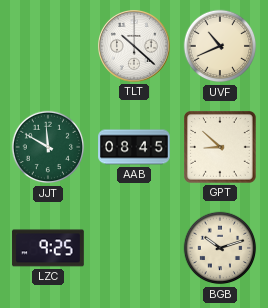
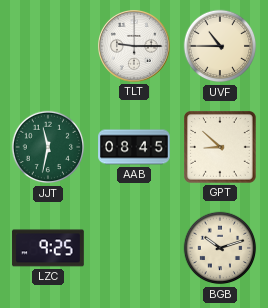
TLT: 10:22 -> 9:15
UVF: 10:41 -> 10:45
JJT: 11:50 -> 11:32
